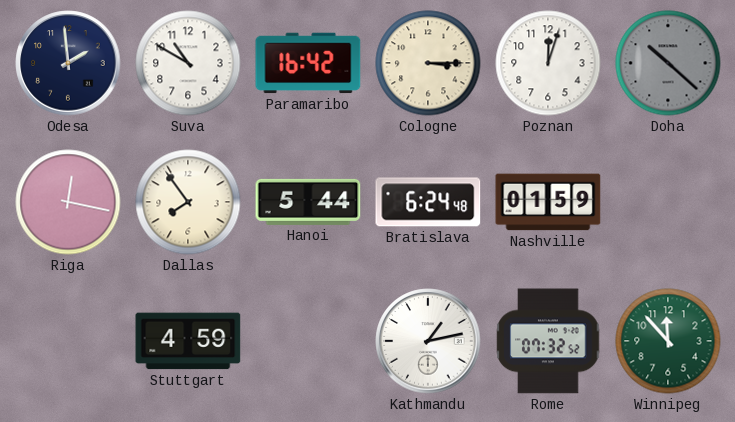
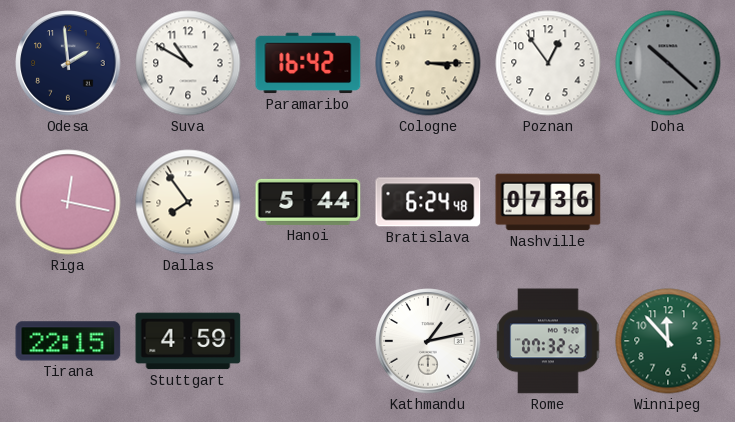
Poznan: 12:03 -> 12:54
Nashville: 01:59 -> 07:36
Tirana: none -> 22:15
